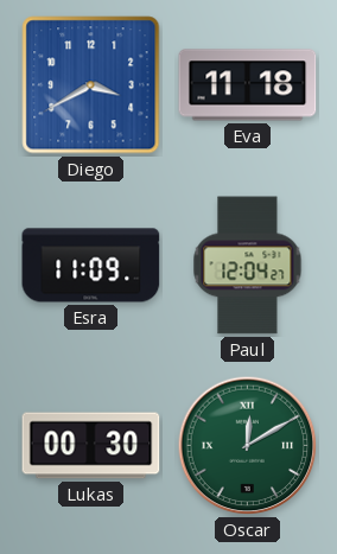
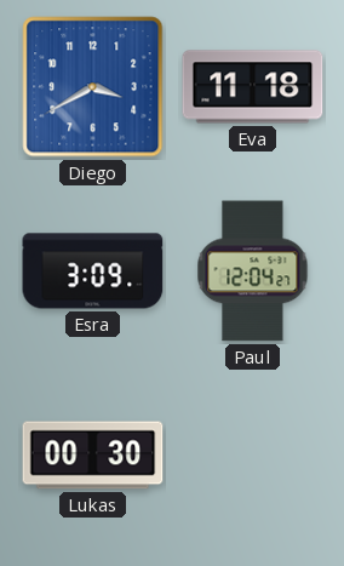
Esra: 11:09 -> 3:09
Oscar: 12:10 -> none
